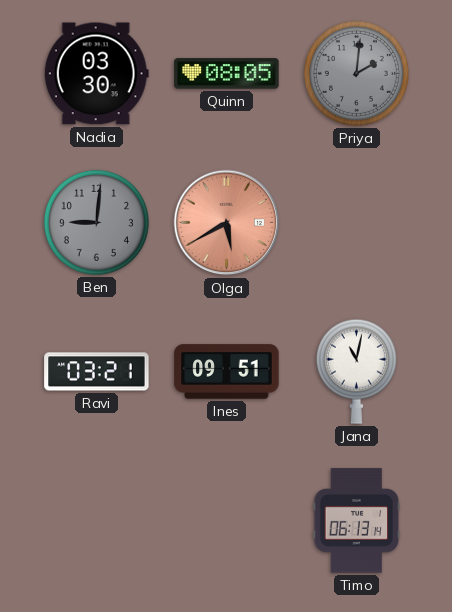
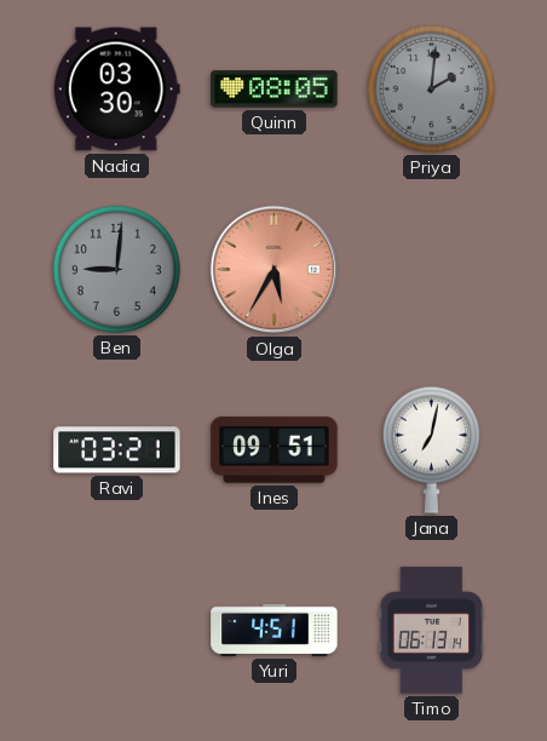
Olga: 5:40 -> 5:35
Jana: 11:02 -> 7:02
Yuri: none -> 4:51
